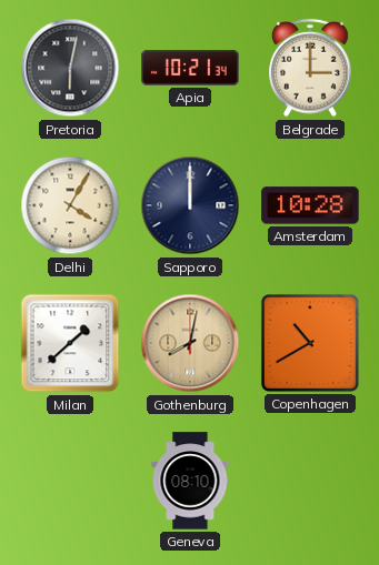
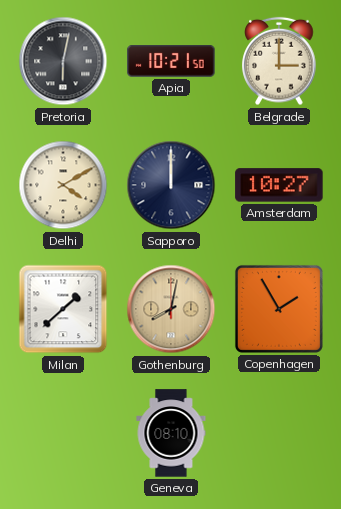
Apia: 10:21:34 -> 10:21:50
Delhi: 4:05 -> 4:10
Amsterdam: 10:28 -> 10:27
Copenhagen: 10:40 -> 1:55
